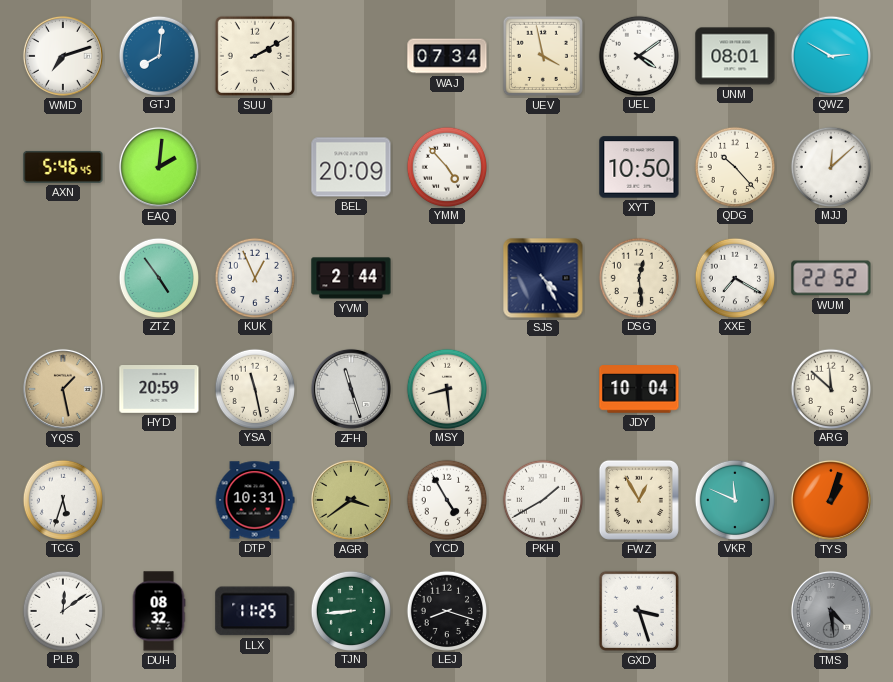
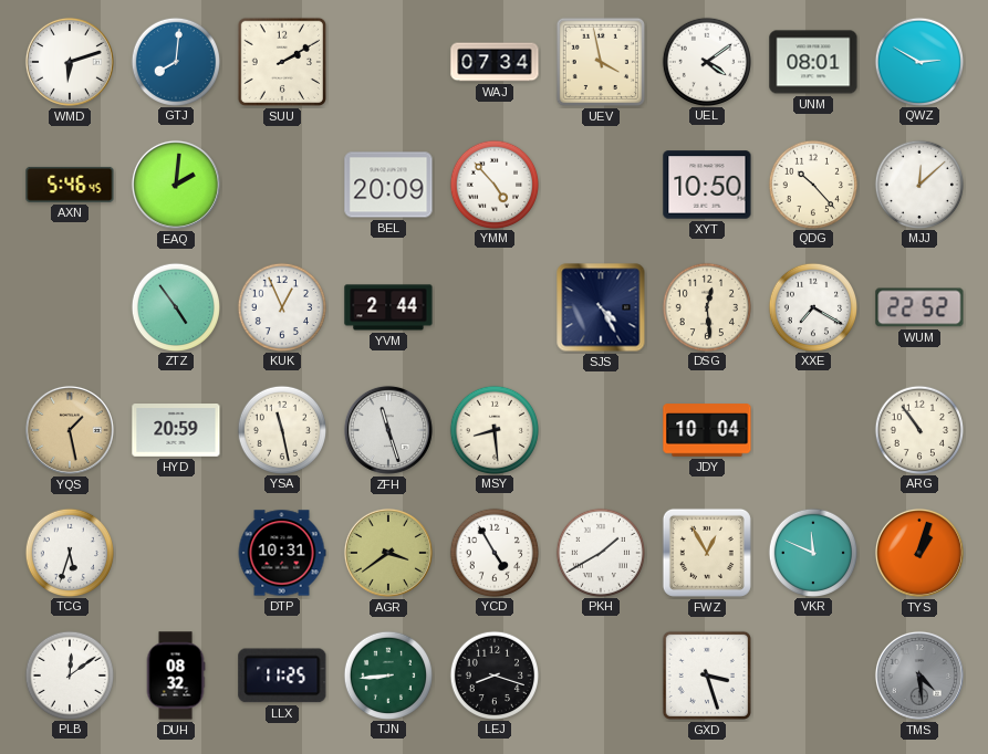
WMD: 7:12 -> 6:12
ARG: 11:52 -> 10:54
